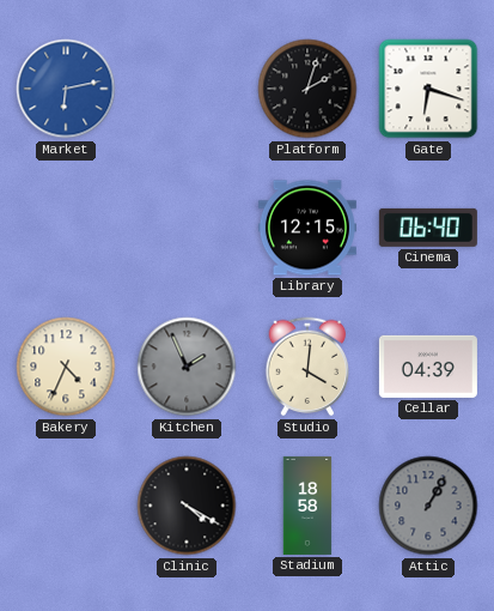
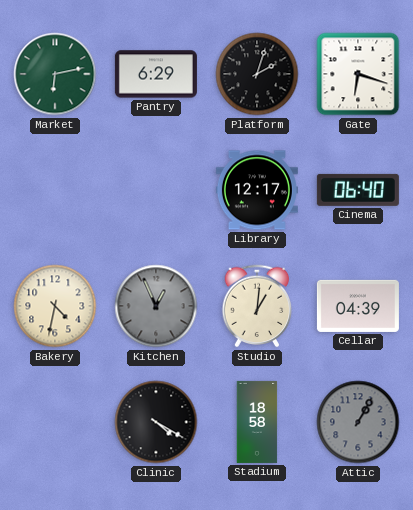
Market dial: blue -> green
Pantry: none -> 6:29
Library: 12:15 -> 12:17
Bakery: 4:34 -> 4:32
Kitchen: 1:56 -> 12:56
Studio: 4:01 -> 1:01
